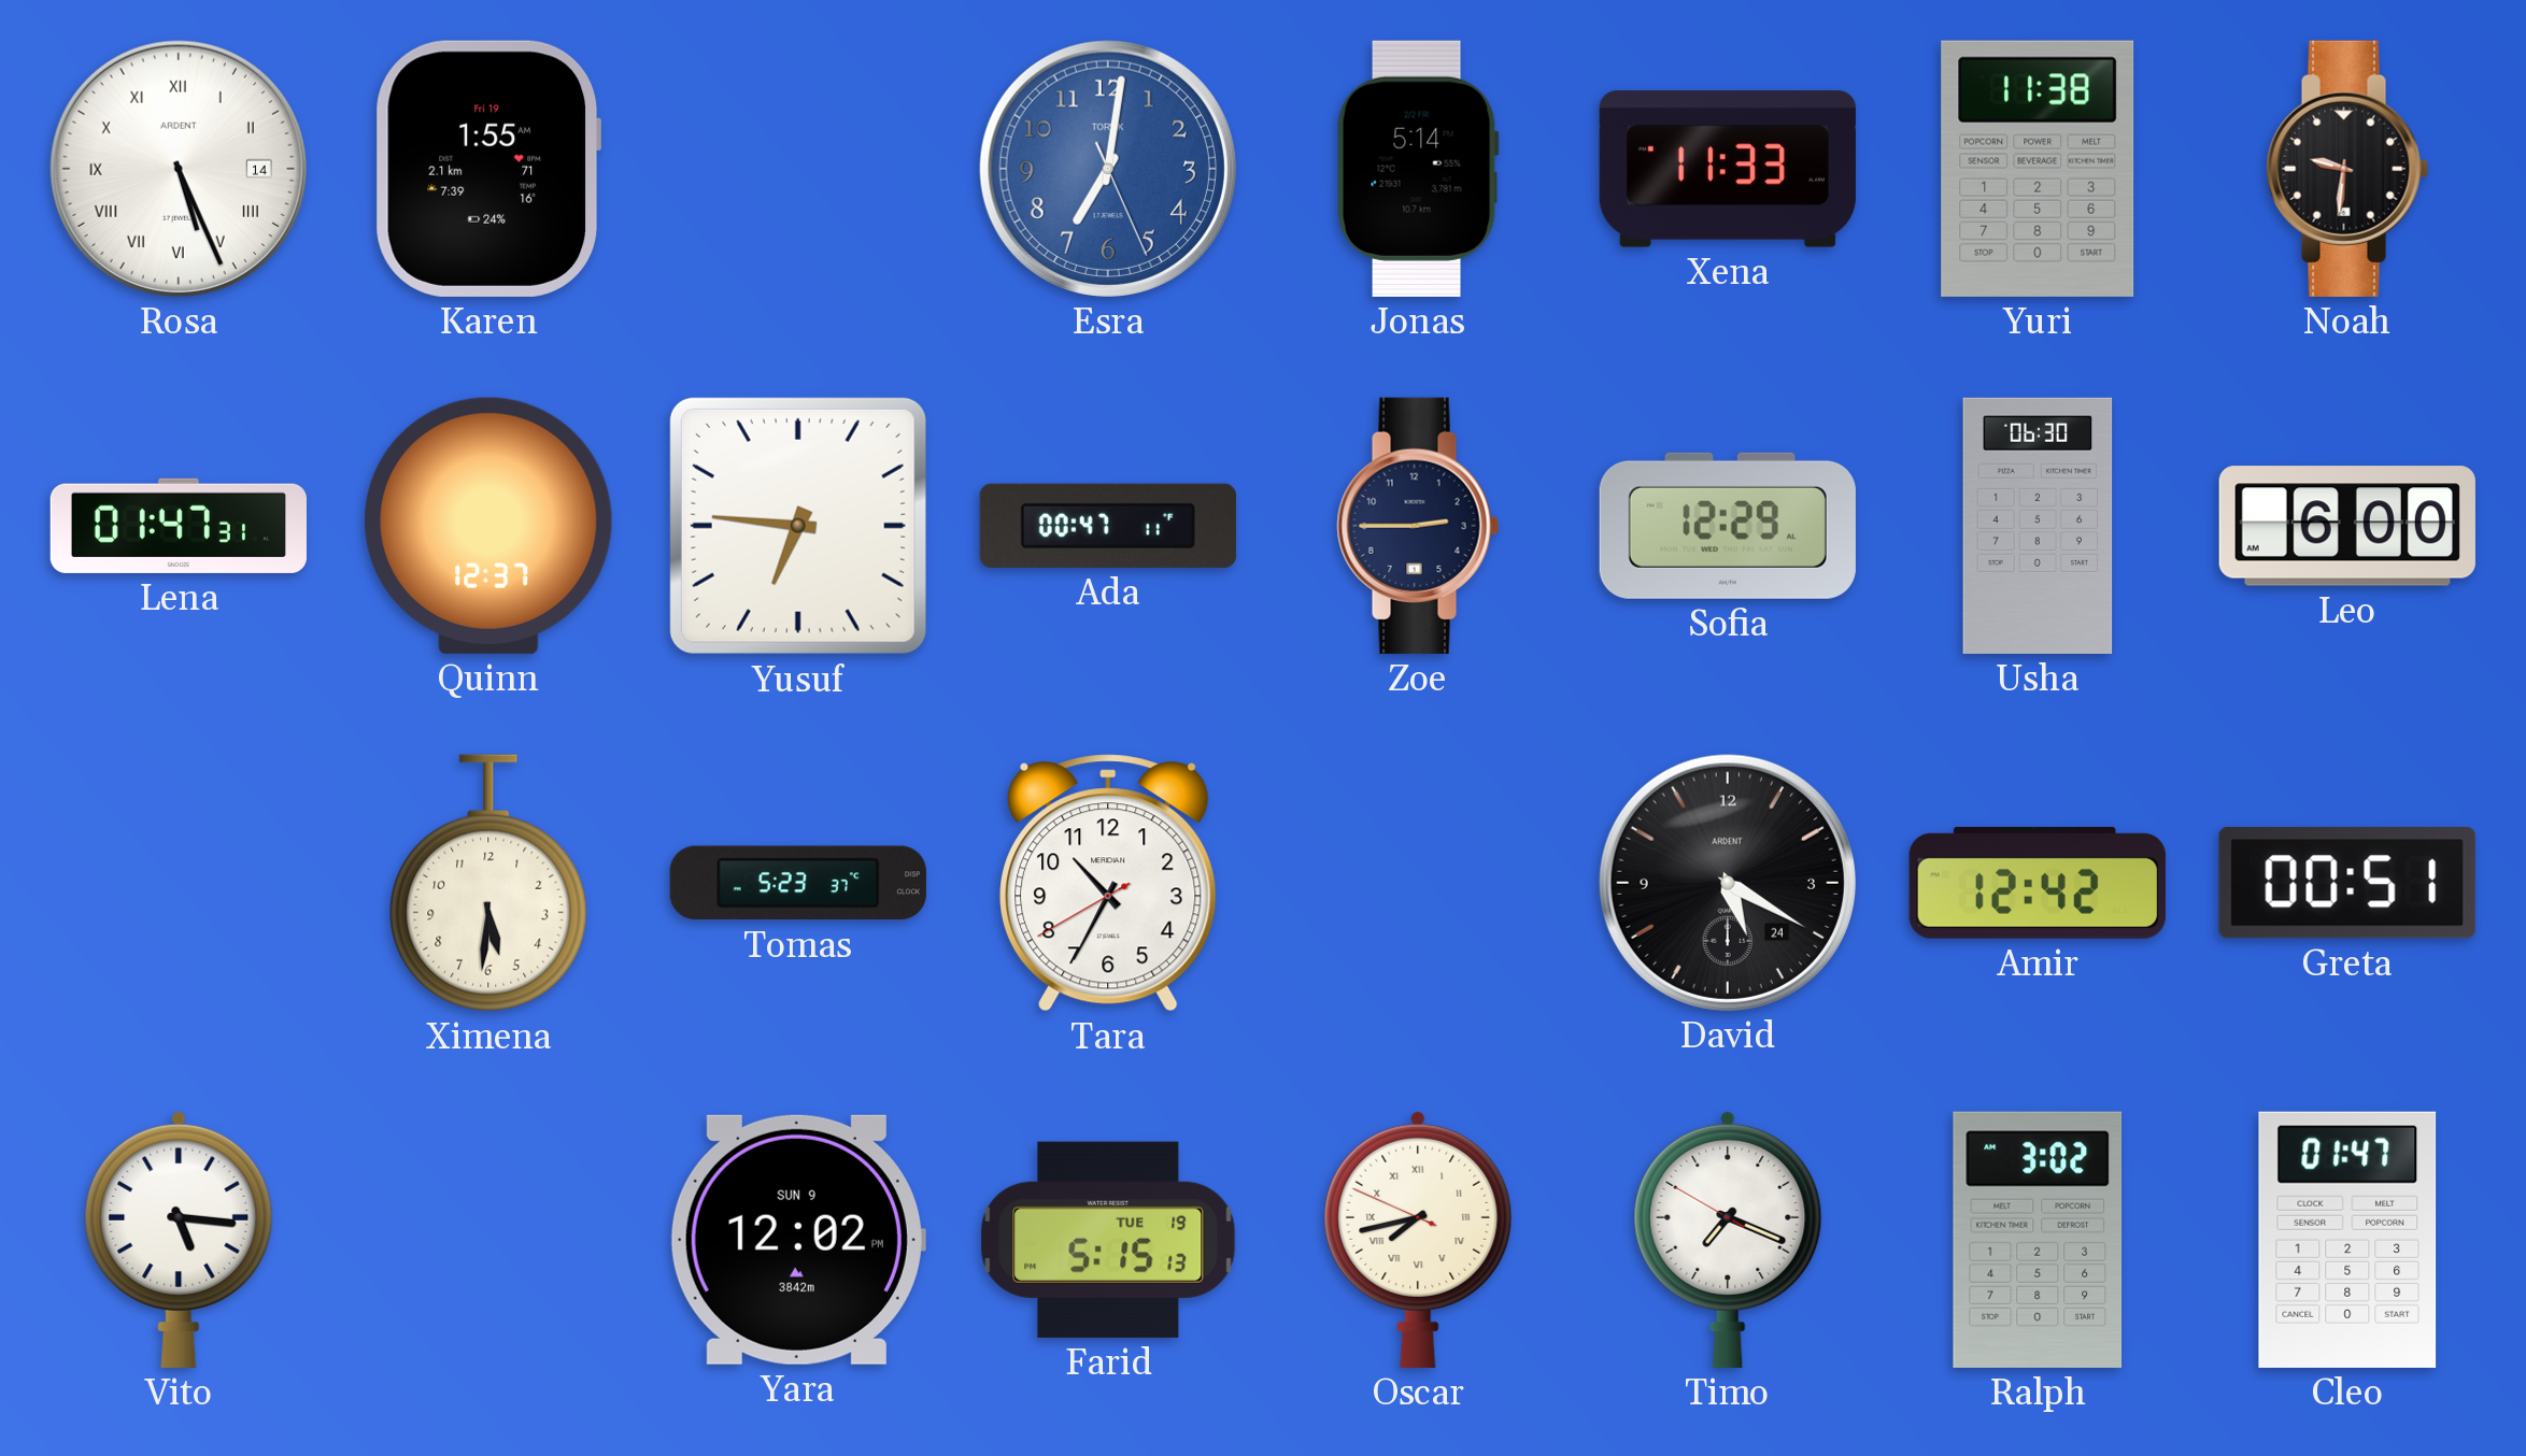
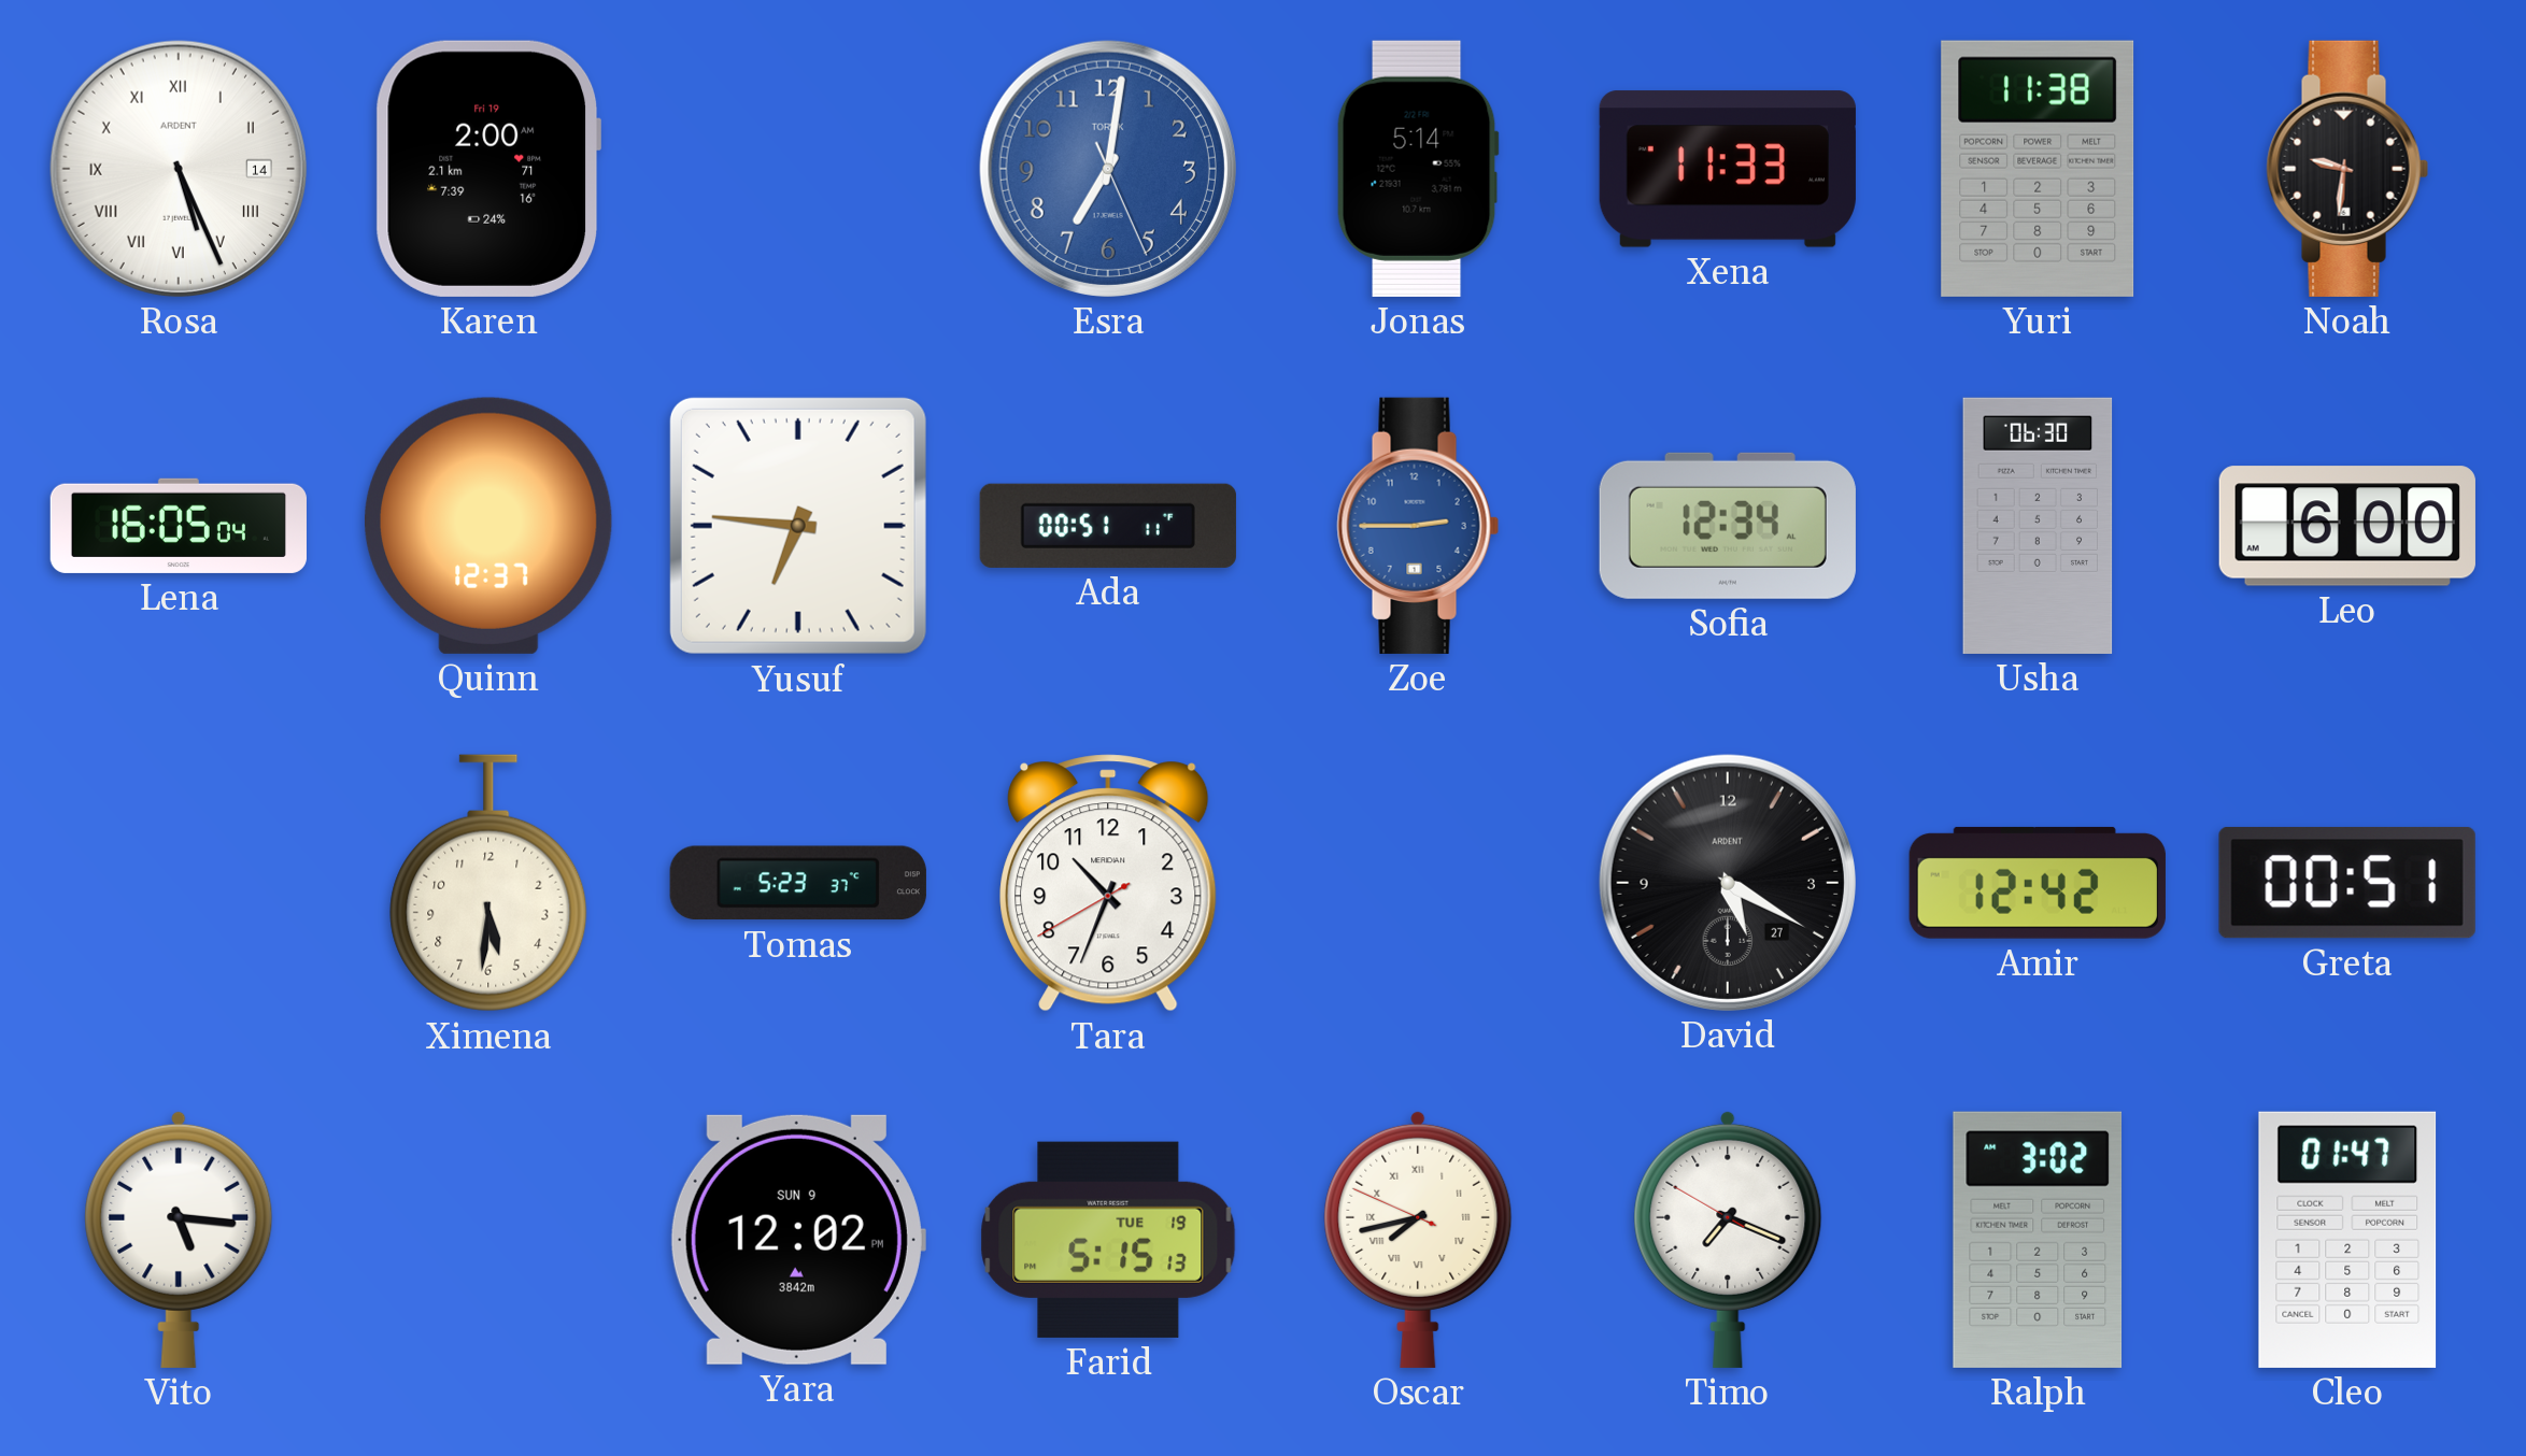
Karen: 1:55 -> 2:00
Lena: 01:47 -> 16:05
Ada: 00:47 -> 00:51
Zoe dial: navy -> blue
Sofia: 12:29 -> 12:34
Tara: 10:34 -> 10:33
David date: 24 -> 27
